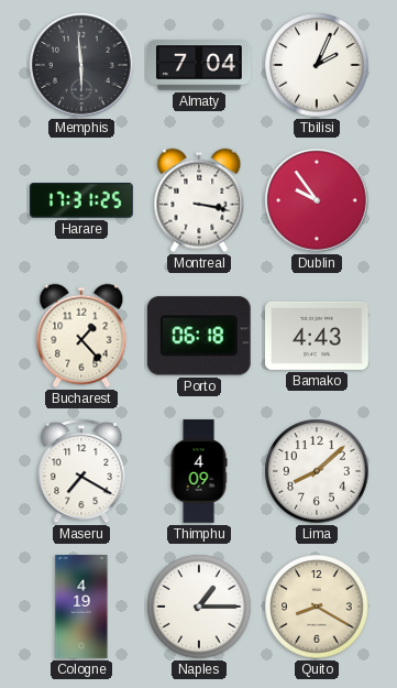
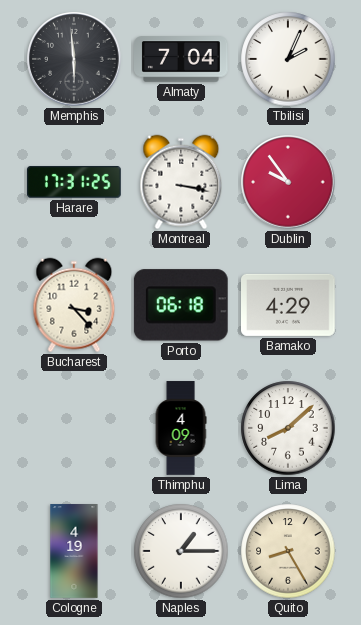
Bucharest: 1:23 -> 3:23
Bamako: 4:43 -> 4:29
Maseru: 7:20 -> none
Quito: 8:20 -> 8:25
